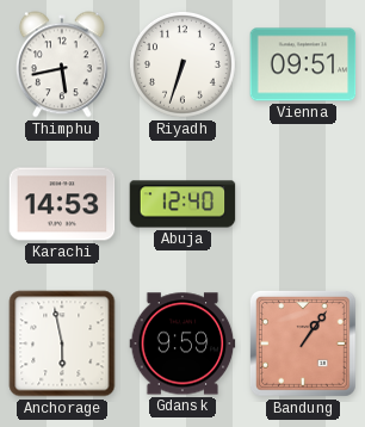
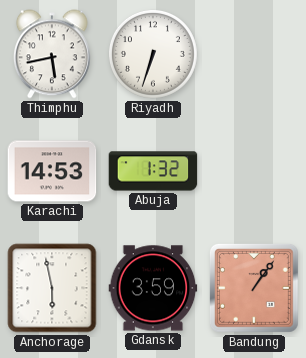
Vienna: 09:51 -> none
Abuja: 12:40 -> 1:32
Gdansk: 9:59 -> 3:59
